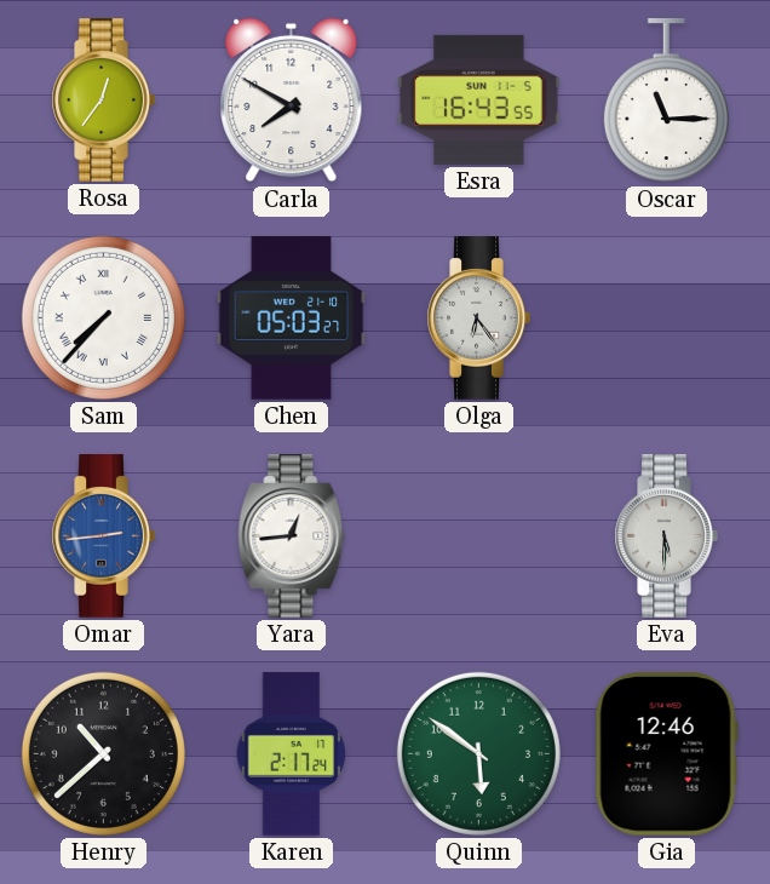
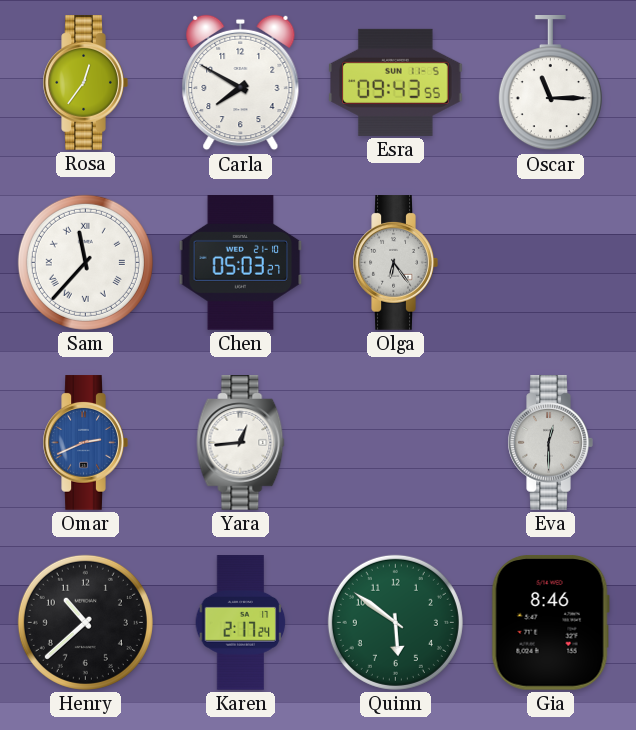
Esra: 16:43 -> 09:43
Sam: 7:37 -> 11:37
Omar: 2:44 -> 2:41
Eva: 5:30 -> 12:30
Gia: 12:46 -> 8:46
